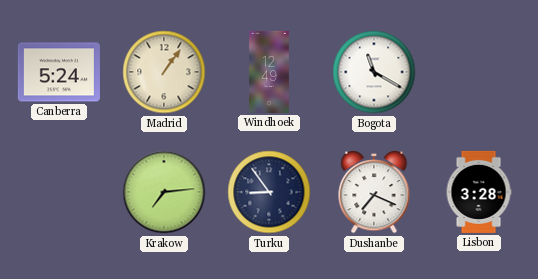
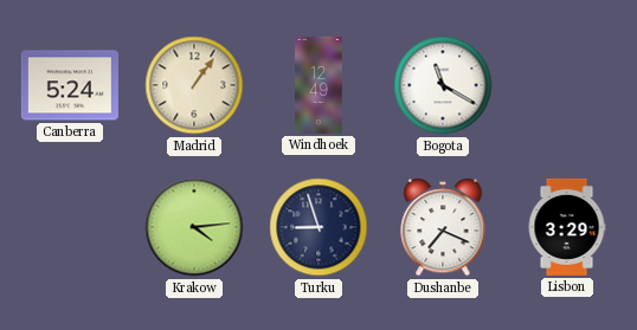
Krakow: 7:14 -> 4:14
Turku: 8:54 -> 8:57
Lisbon: 3:28 -> 3:29
